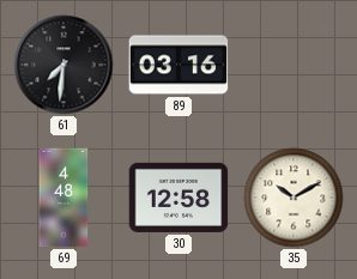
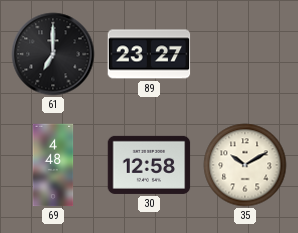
61: 7:31 -> 7:00
89: 03:16 -> 23:27
